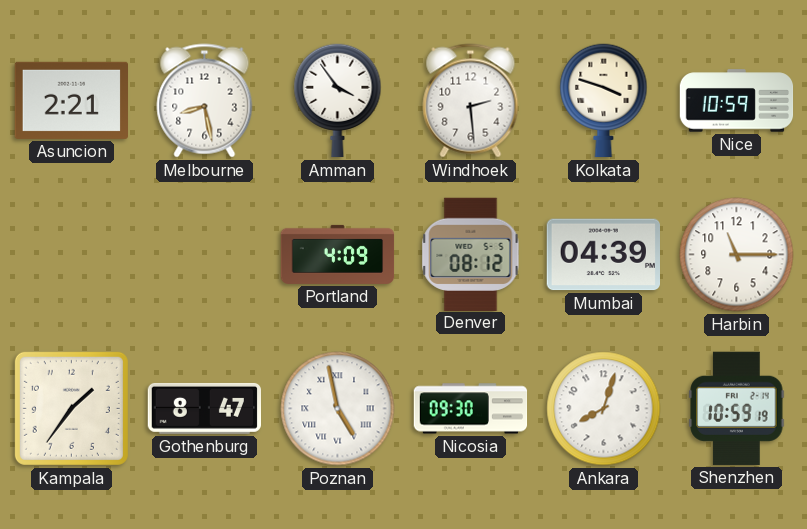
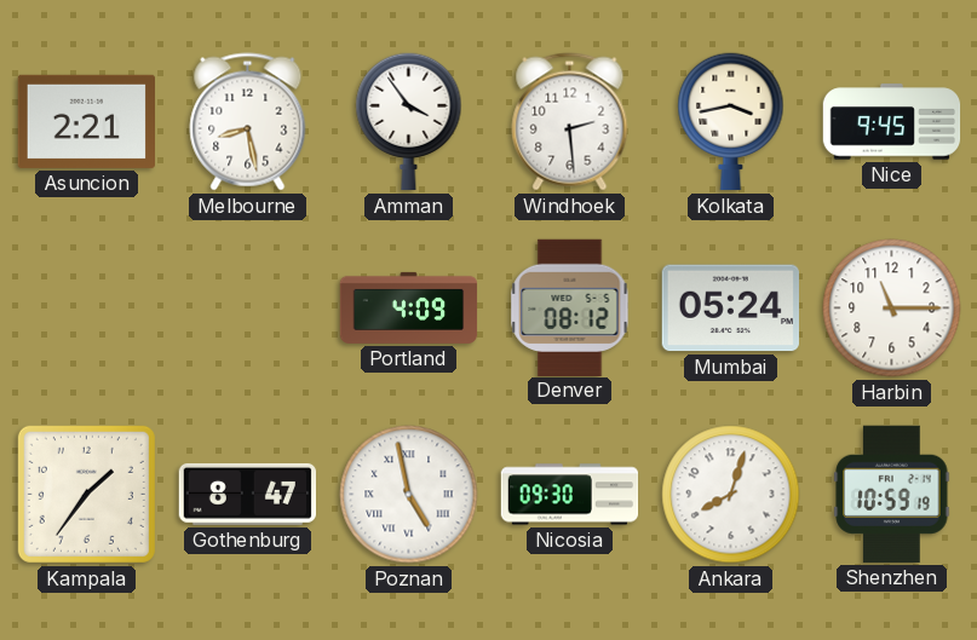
Kolkata: 3:48 -> 3:43
Nice: 10:59 -> 9:45
Mumbai: 04:39 -> 05:24
